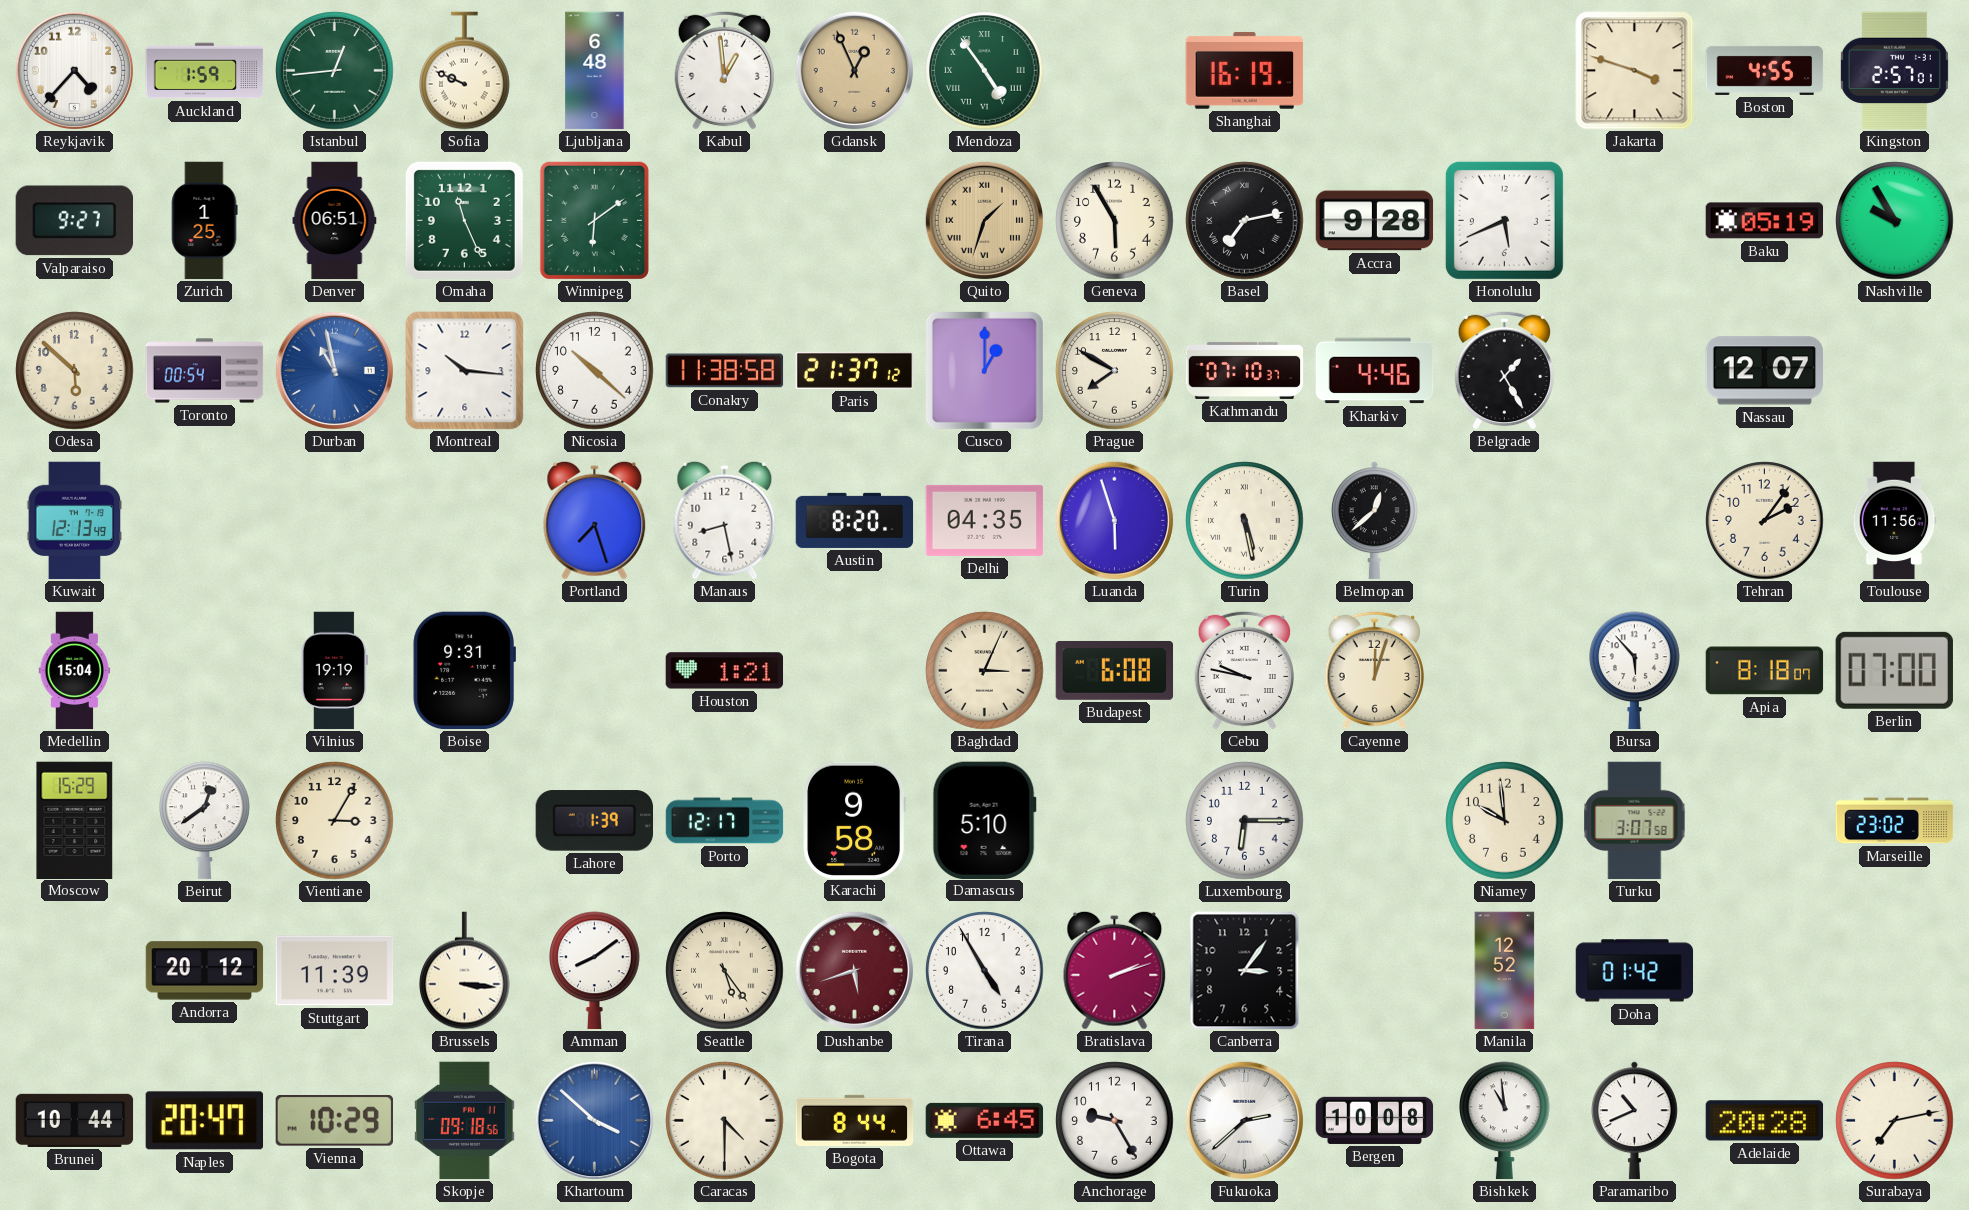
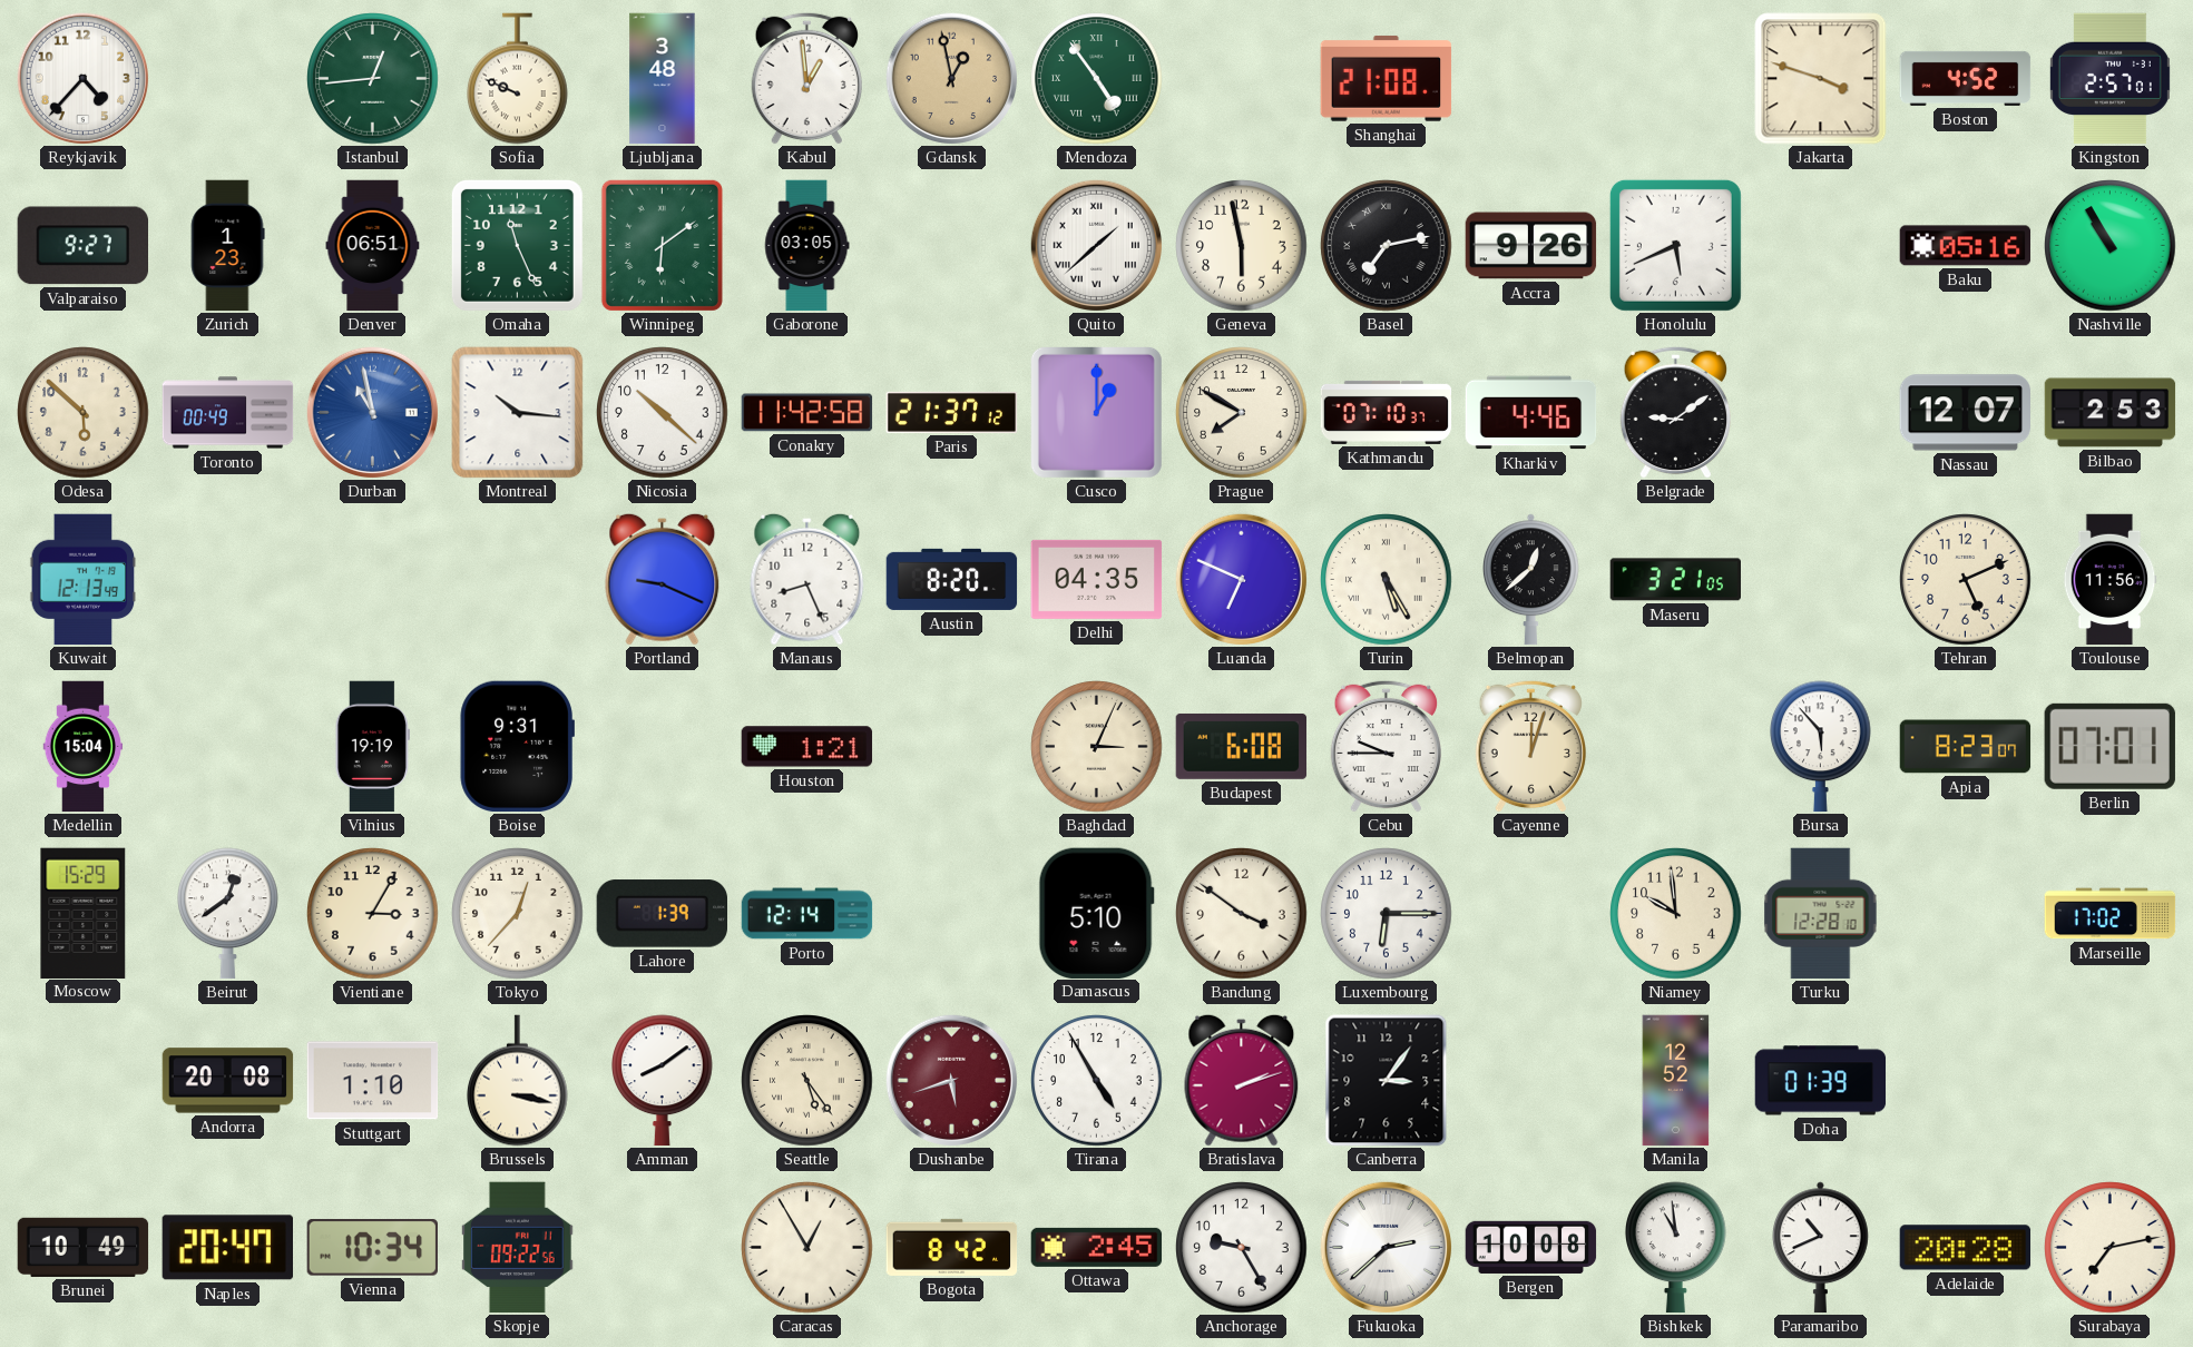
Auckland: 1:59 -> none
Ljubljana: 6:48 -> 3:48
Gdansk: 12:56 -> 12:58
Shanghai: 16:19 -> 21:08
Boston: 4:55 -> 4:52
Zurich: 1:25 -> 1:23
Gaborone: none -> 03:05
Quito: 1:33 -> 1:38
Quito dial: champagne -> white
Geneva: 5:55 -> 5:58
Accra: 9:28 -> 9:26
Baku: 05:19 -> 05:16
Nashville: 9:55 -> 10:55
Toronto: 00:54 -> 00:49
Conakry: 11:38 -> 11:42
Belgrade: 1:25 -> 9:09
Bilbao: none -> 2:53
Portland: 7:27 -> 9:19
Manaus: 8:28 -> 8:26
Luanda: 5:57 -> 6:49
Turin: 5:28 -> 5:25
Maseru: none -> 3:21
Tehran: 2:06 -> 5:11
Cebu: 9:47 -> 9:45
Apia: 8:18 -> 8:23
Berlin: 07:00 -> 07:01
Tokyo: none -> 12:37
Porto: 12:17 -> 12:14
Karachi: 9:58 -> none
Bandung: none -> 3:51
Turku: 3:07 -> 12:28
Marseille: 23:02 -> 17:02
Andorra: 20:12 -> 20:08
Stuttgart: 11:39 -> 1:10
Brussels: 3:16 -> 3:17
Doha: 01:42 -> 01:39
Brunei: 10:44 -> 10:49
Vienna: 10:29 -> 10:34
Skopje: 09:18 -> 09:22
Khartoum: 3:52 -> none
Caracas: 4:30 -> 12:55
Bogota: 8:44 -> 8:42
Ottawa: 6:45 -> 2:45
